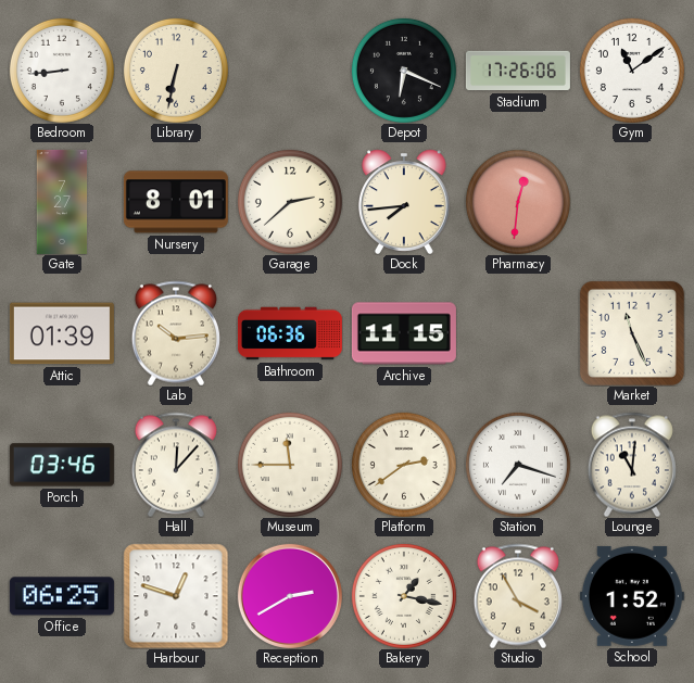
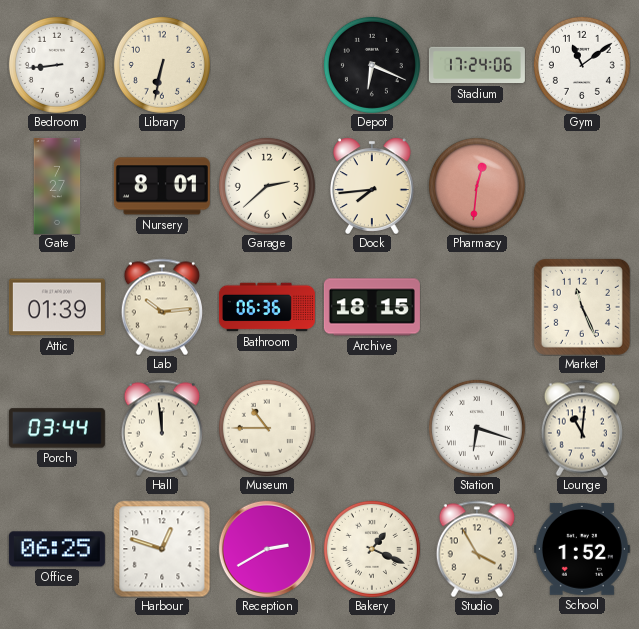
Stadium: 17:26 -> 17:24
Archive: 11:15 -> 18:15
Porch: 03:46 -> 03:44
Hall: 12:07 -> 11:59
Museum: 11:45 -> 10:45
Platform: 2:39 -> none
Station: 7:18 -> 6:18
Bakery: 1:17 -> 1:19
